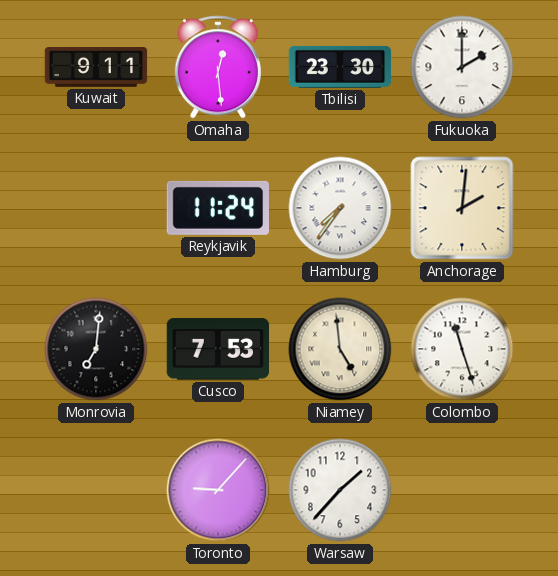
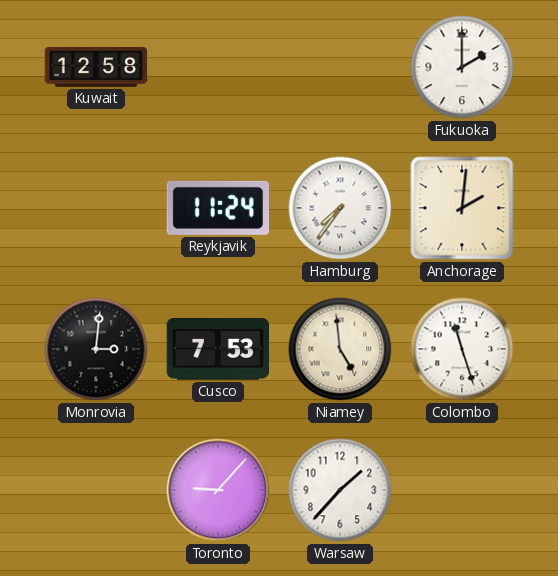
Kuwait: 9:11 -> 12:58
Omaha: 12:29 -> none
Tbilisi: 23:30 -> none
Monrovia: 7:01 -> 3:01
